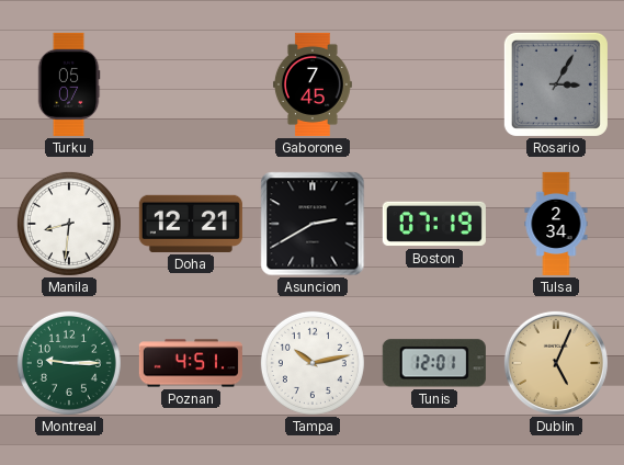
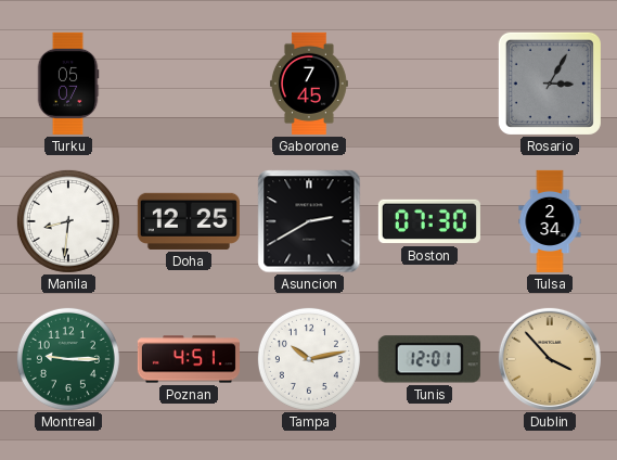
Doha: 12:21 -> 12:25
Boston: 07:19 -> 07:30
Dublin: 5:04 -> 3:53
